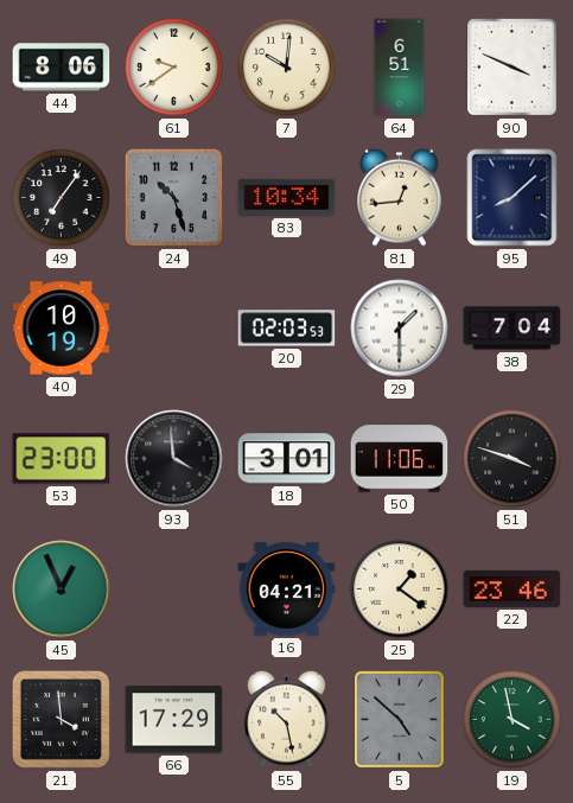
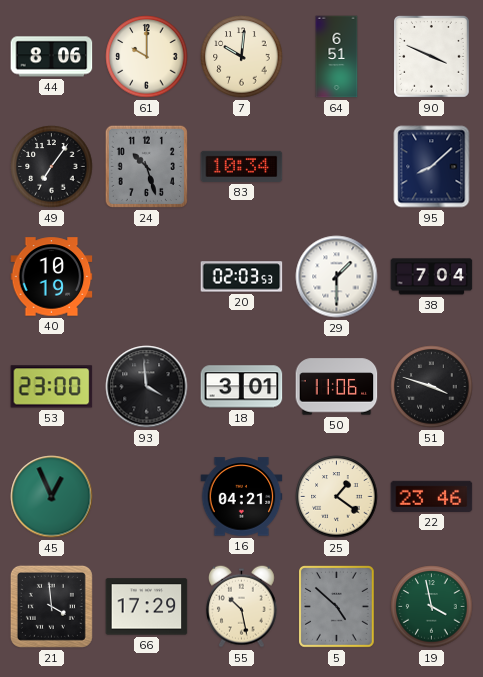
61: 9:39 -> 10:00
81: 12:44 -> none
